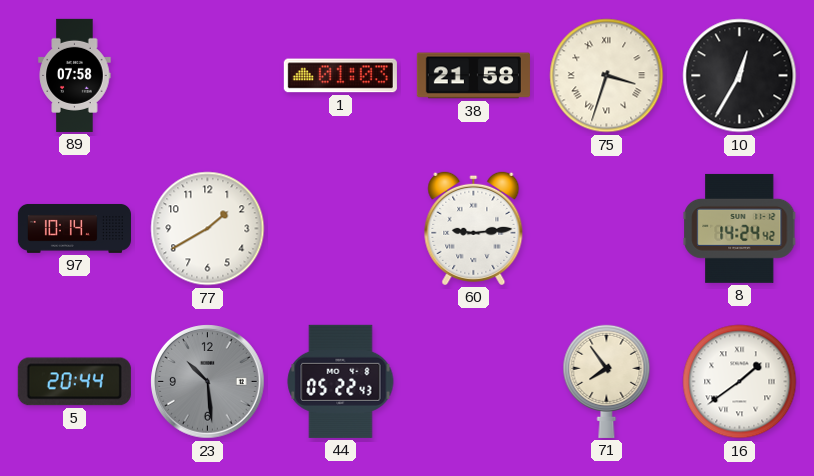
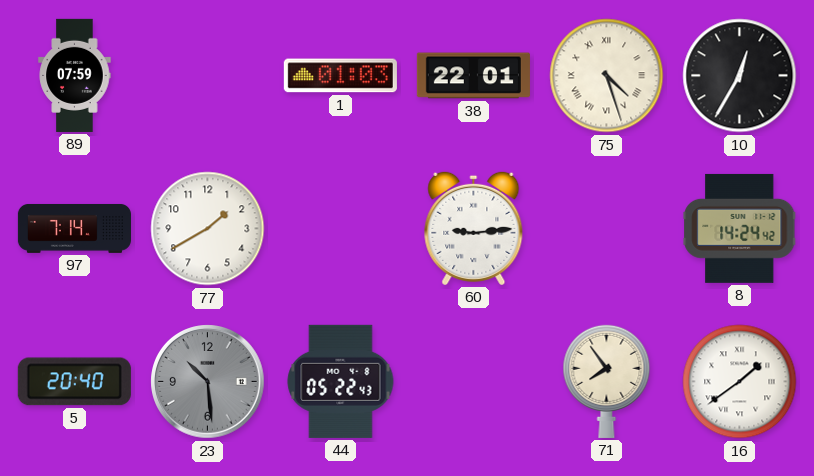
89: 07:58 -> 07:59
38: 21:58 -> 22:01
75: 3:33 -> 4:27
97: 10:14 -> 7:14
5: 20:44 -> 20:40
